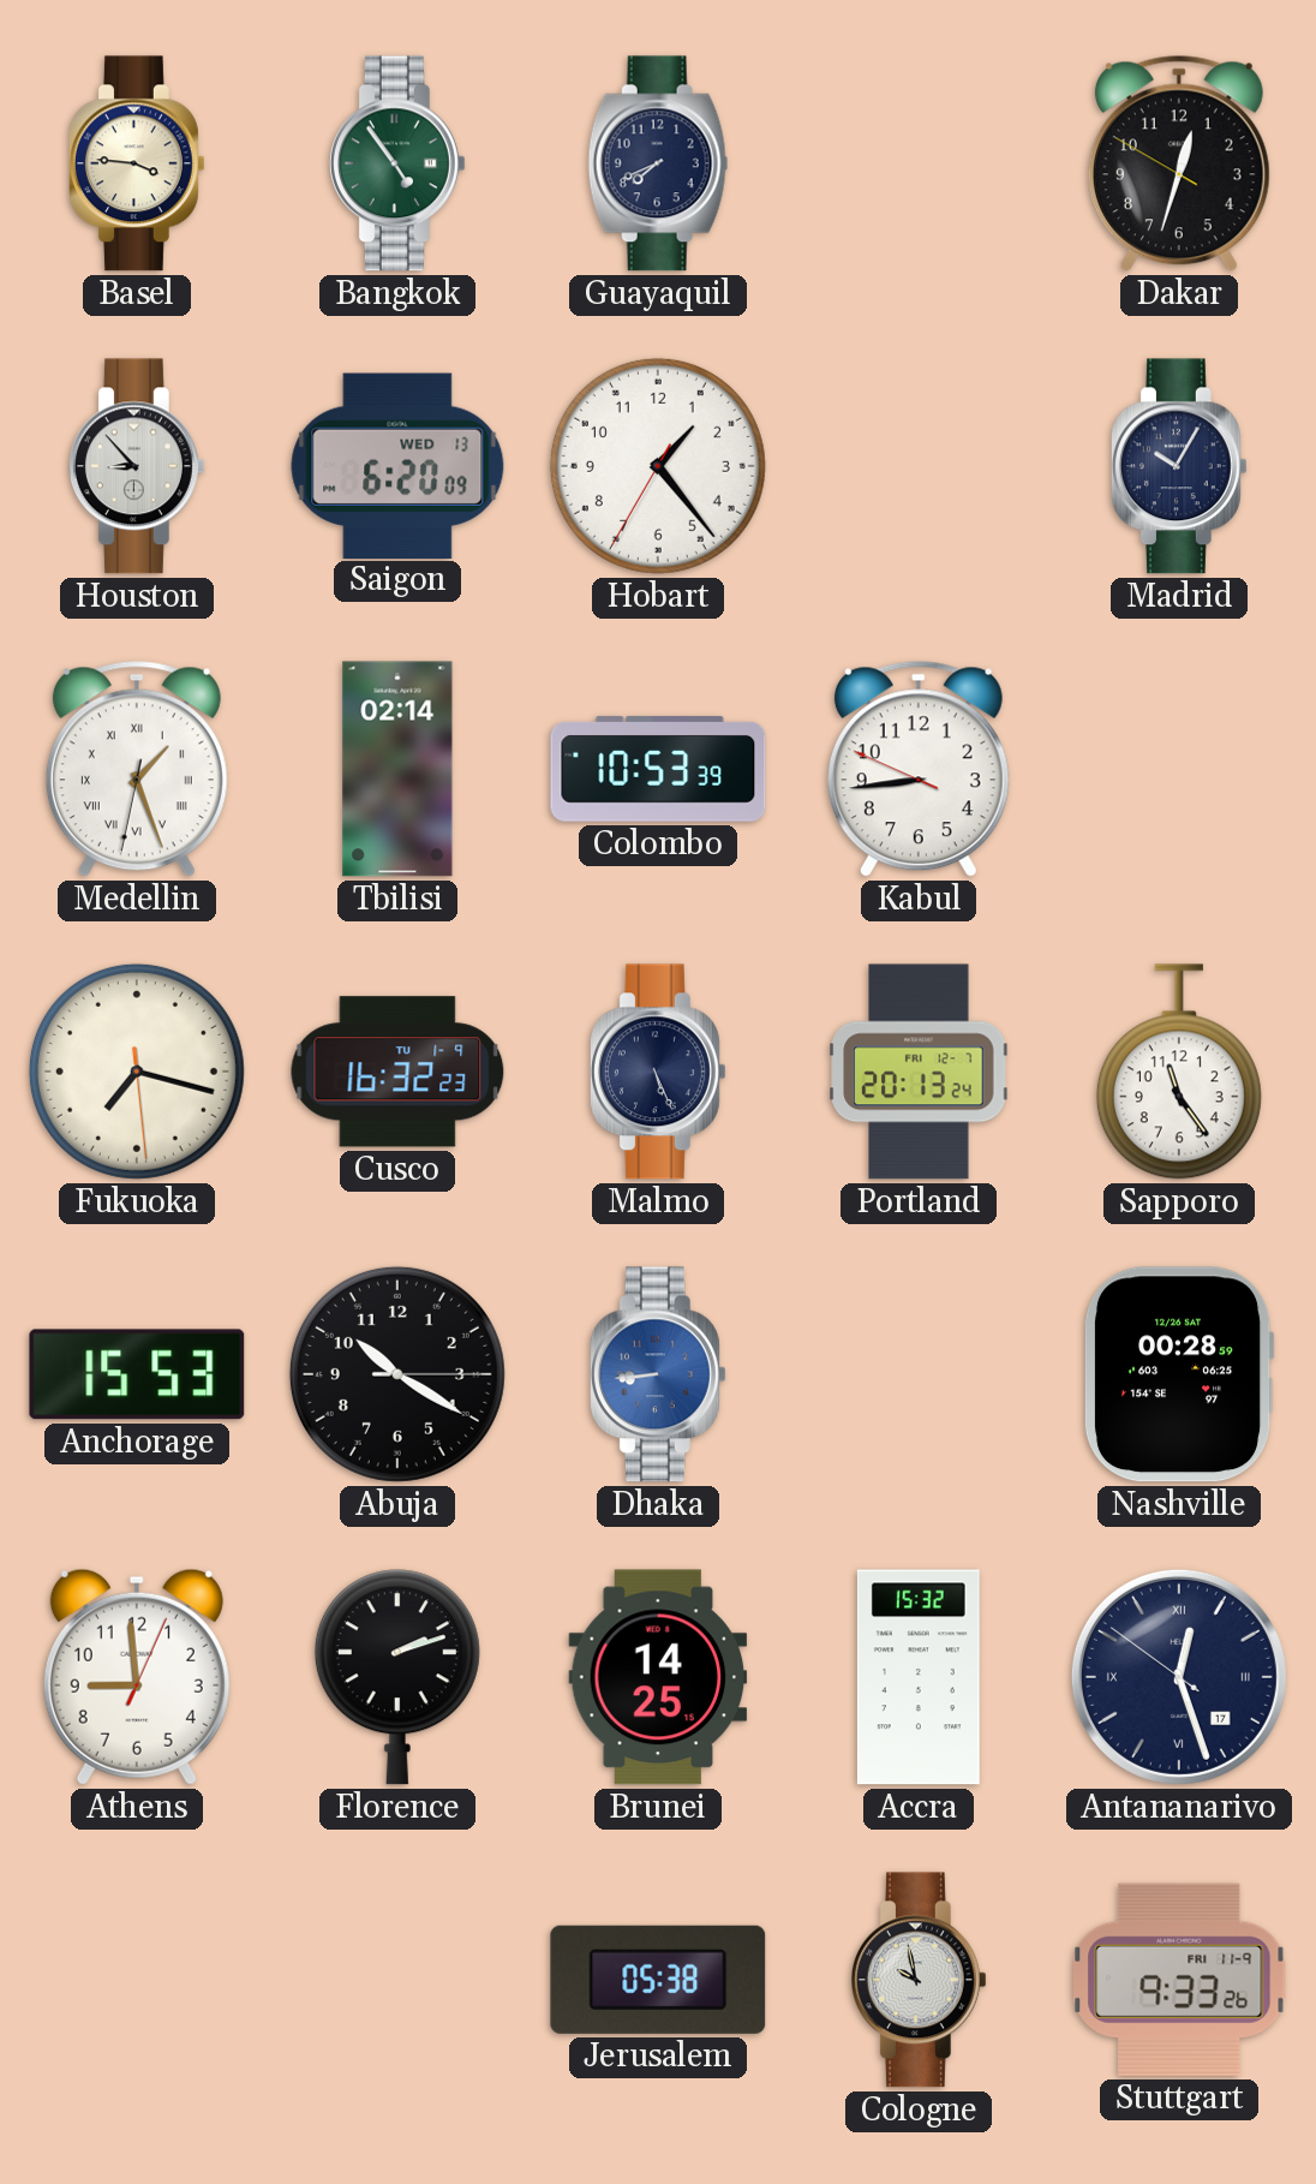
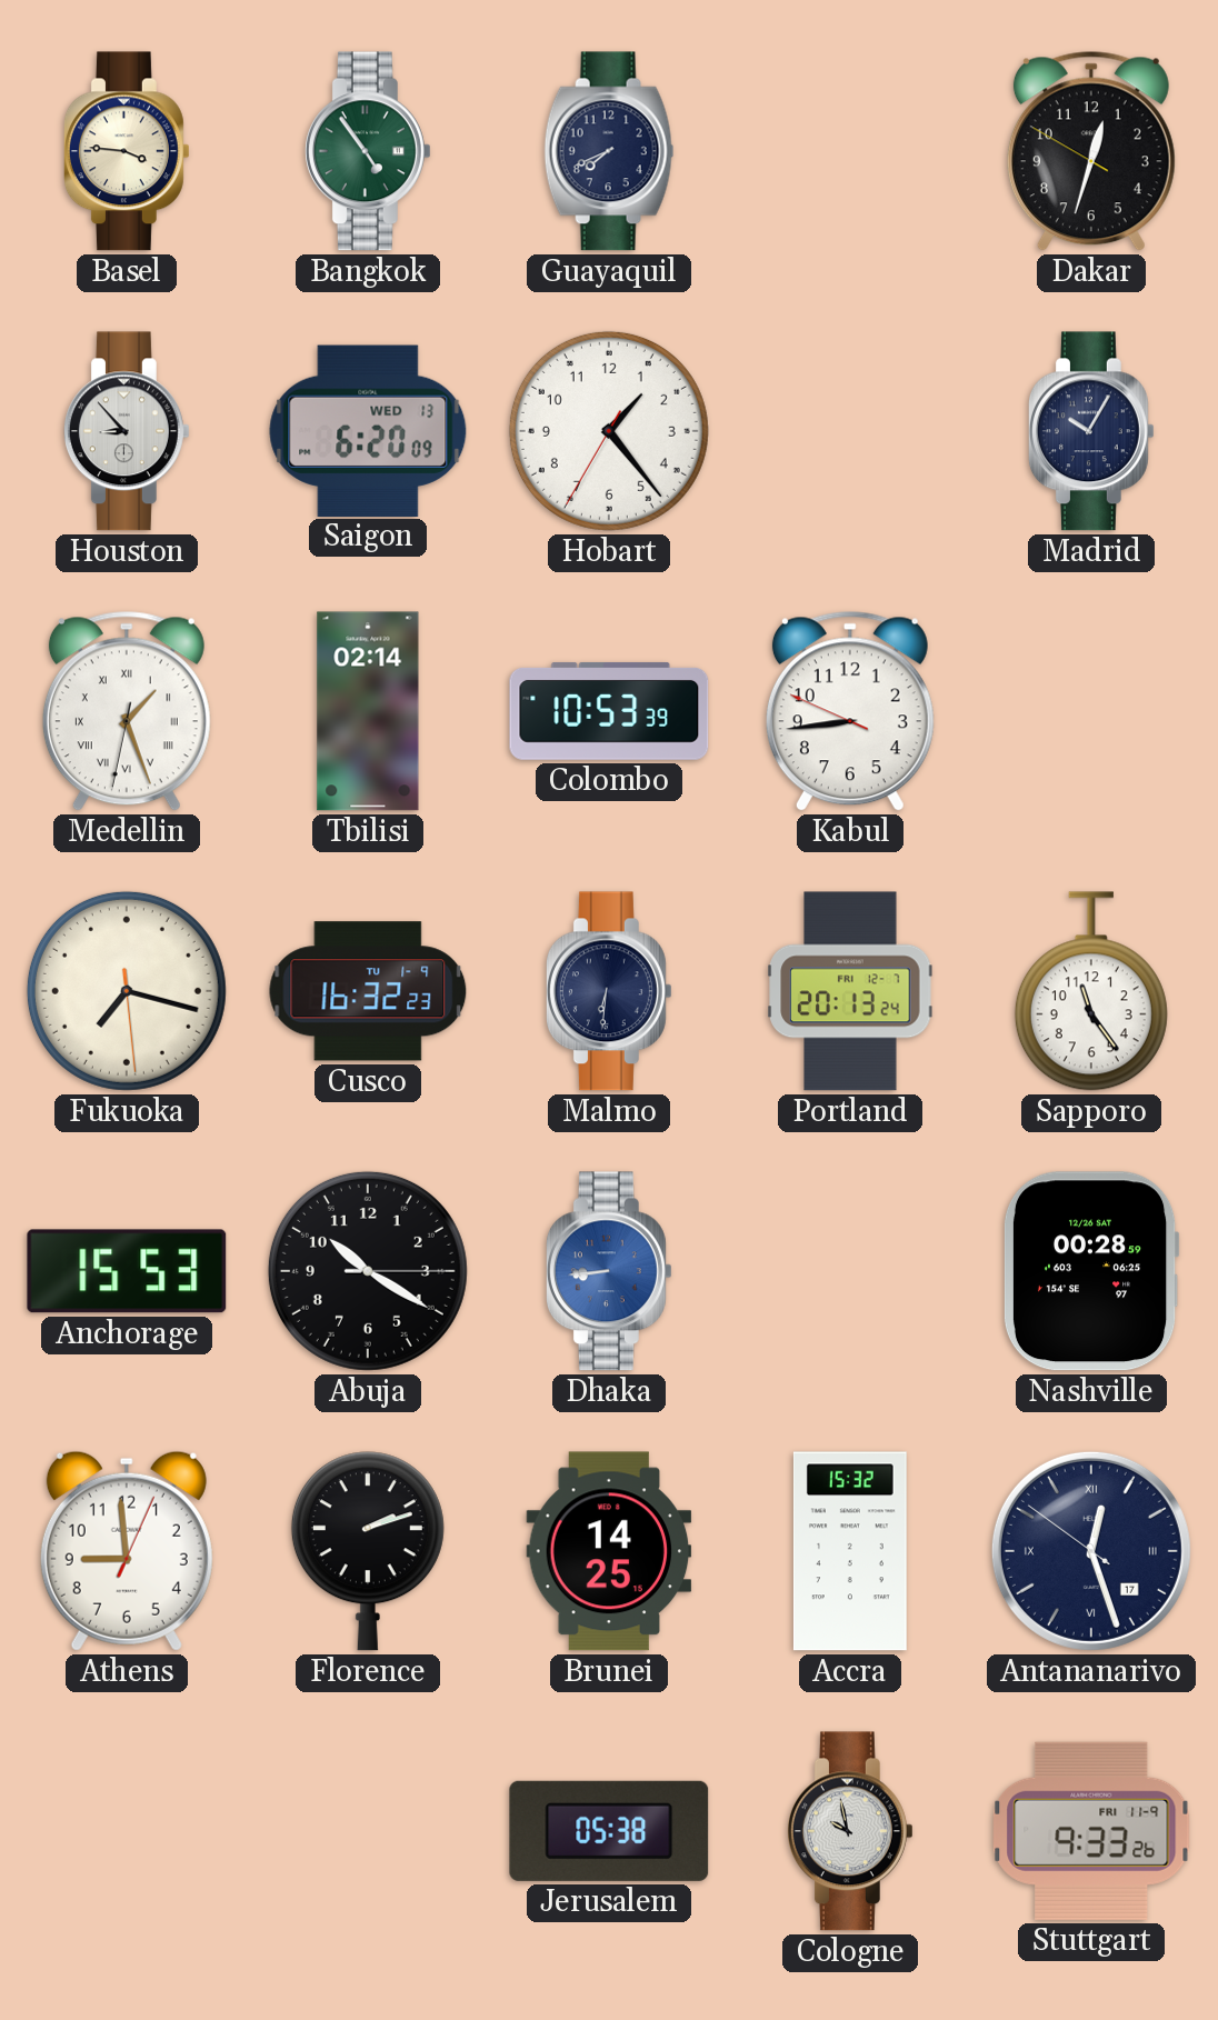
Malmo: 5:26 -> 6:31
